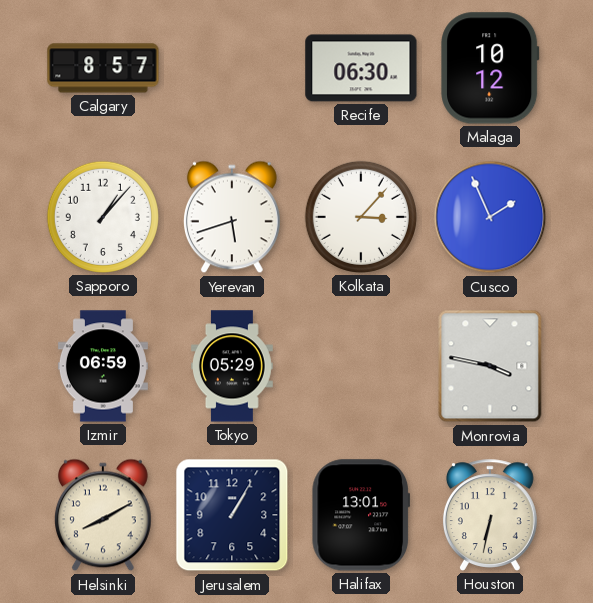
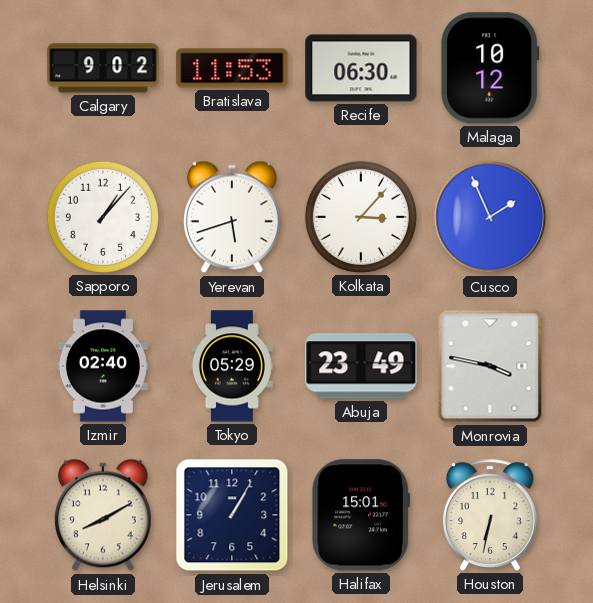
Calgary: 8:57 -> 9:02
Bratislava: none -> 11:53
Izmir: 06:59 -> 02:40
Abuja: none -> 23:49
Halifax: 13:01 -> 15:01
